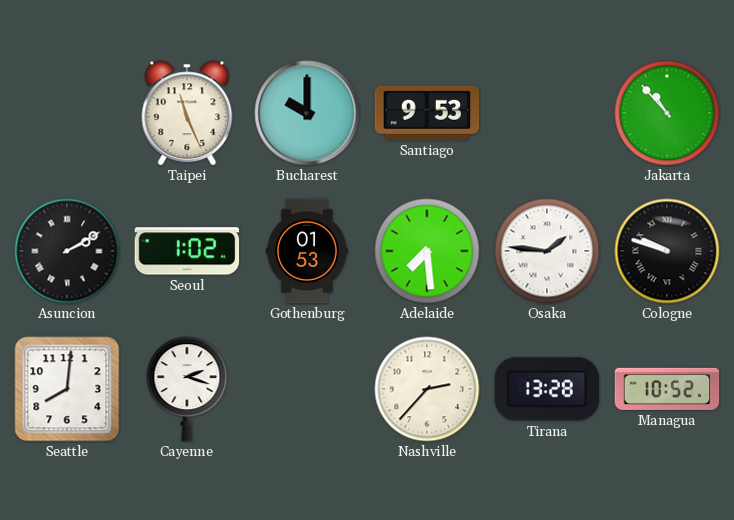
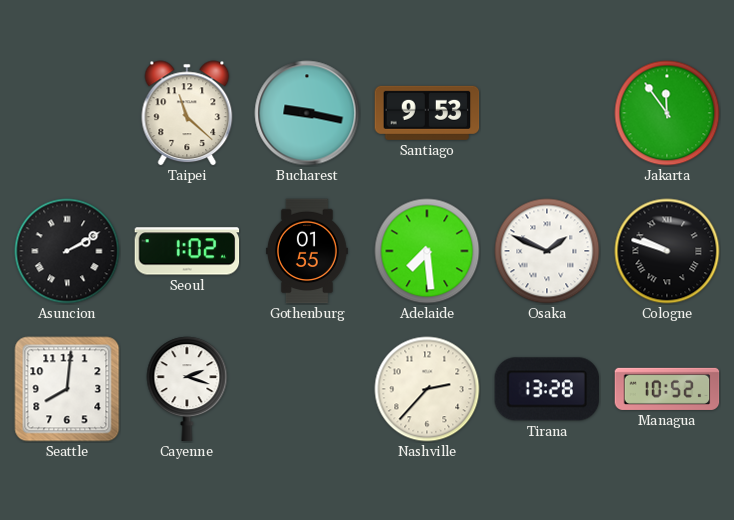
Taipei: 11:26 -> 11:22
Bucharest: 10:00 -> 9:17
Jakarta: 10:53 -> 11:54
Gothenburg: 01:53 -> 01:55
Osaka: 1:46 -> 1:49
